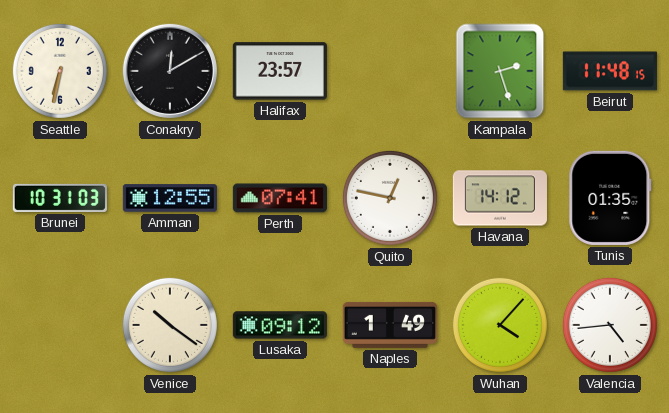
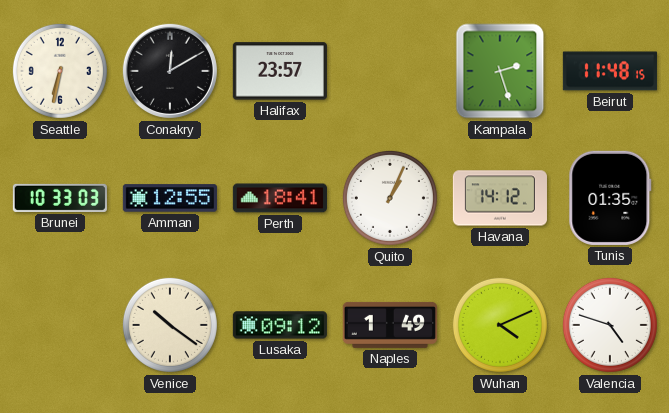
Brunei: 10:31 -> 10:33
Perth: 07:41 -> 18:41
Quito: 12:47 -> 1:04
Wuhan: 4:07 -> 4:11
Valencia: 4:44 -> 4:48
